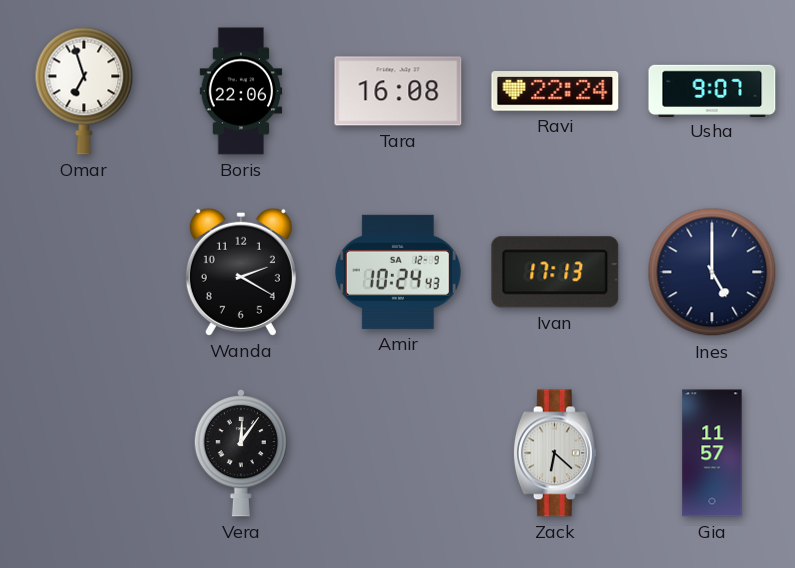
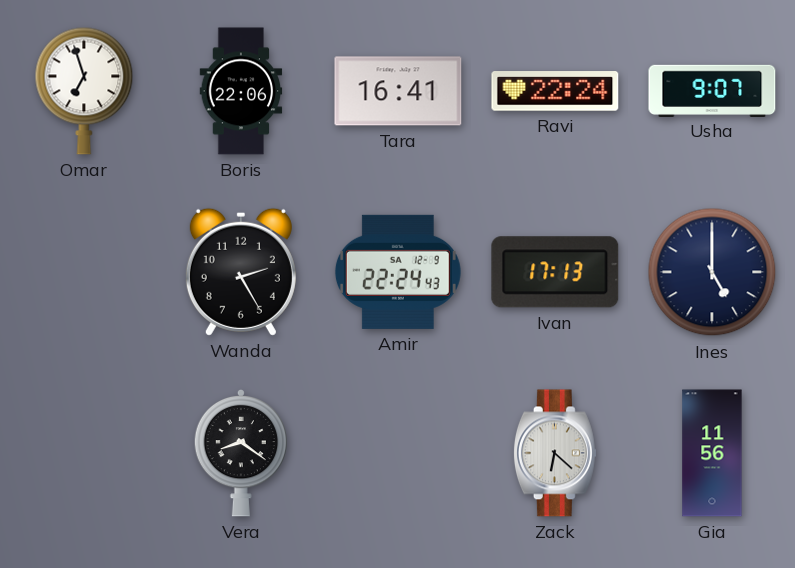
Tara: 16:08 -> 16:41
Wanda: 2:20 -> 2:25
Amir: 10:24 -> 22:24
Vera: 12:06 -> 8:21
Gia: 11:57 -> 11:56
